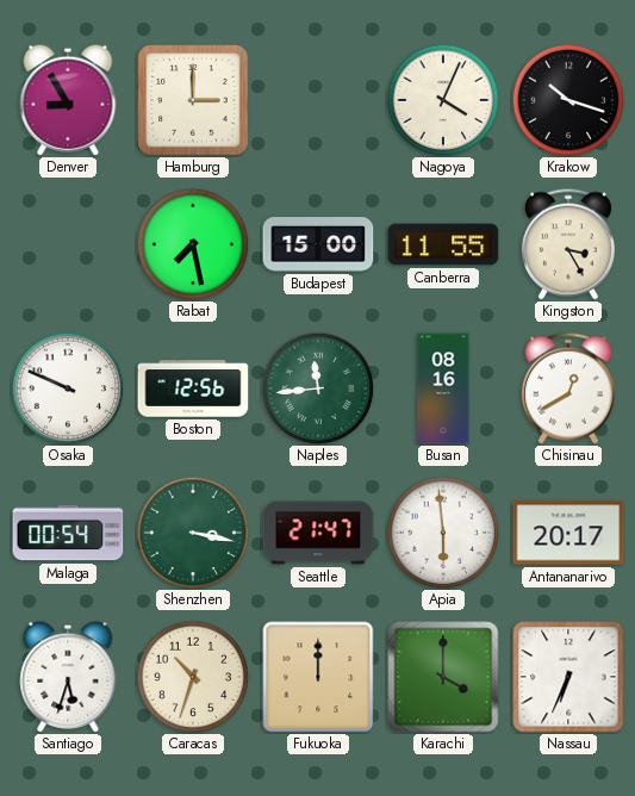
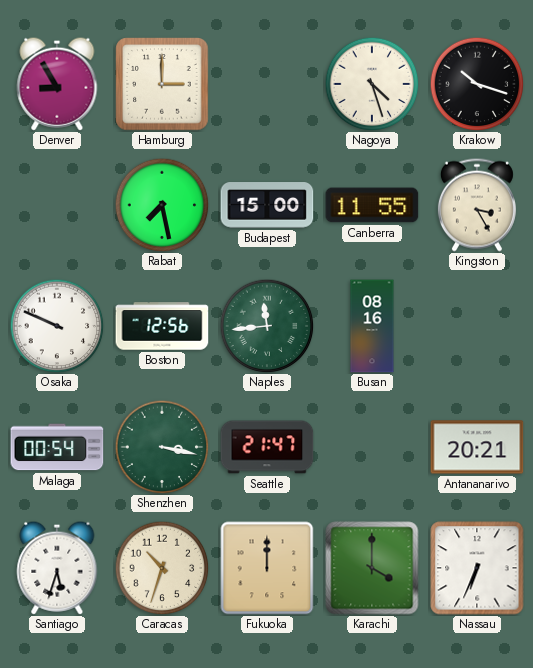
Nagoya: 4:04 -> 4:27
Chisinau: 12:40 -> none
Apia: 5:59 -> none
Antananarivo: 20:17 -> 20:21
